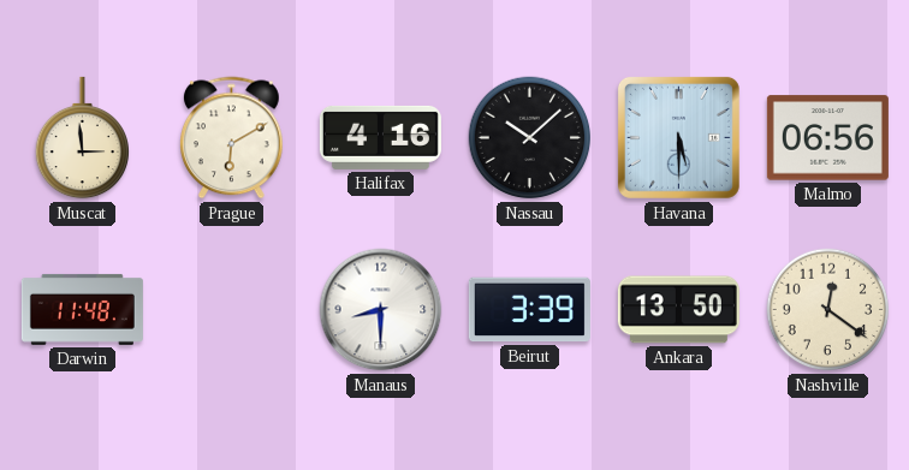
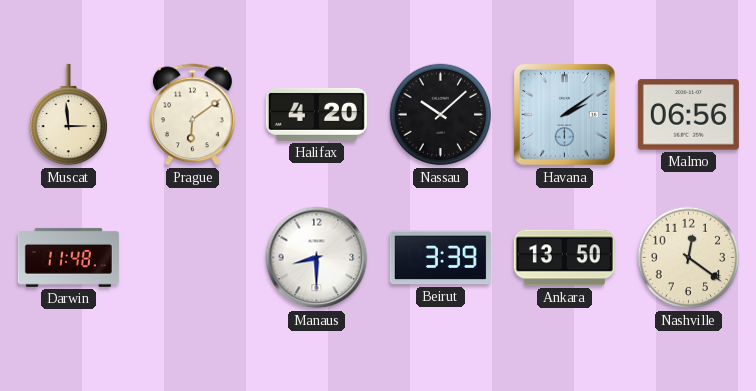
Prague: 6:10 -> 6:09
Halifax: 4:16 -> 4:20
Havana: 5:30 -> 2:09
